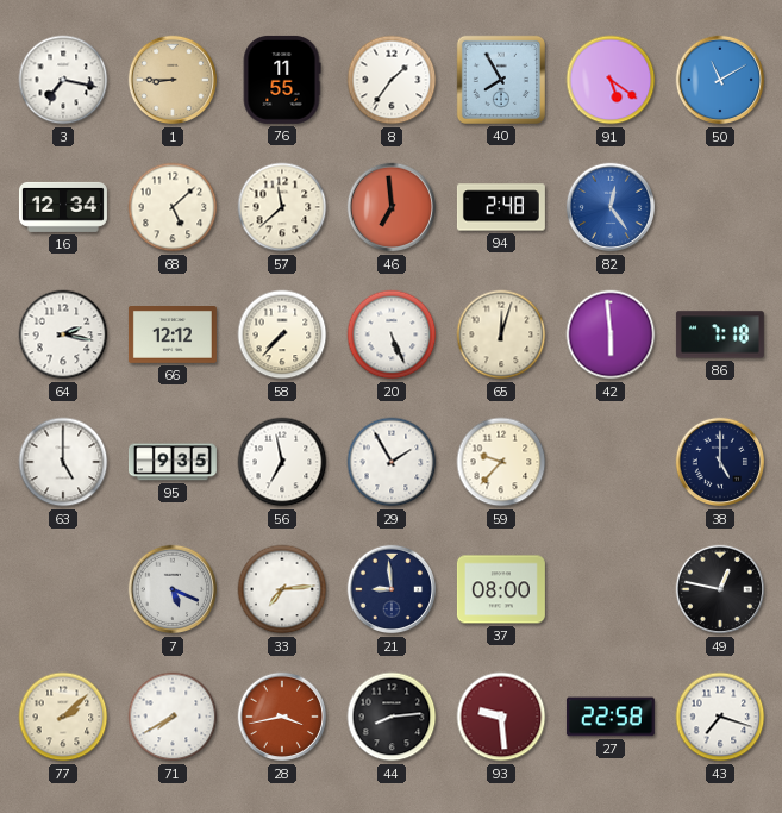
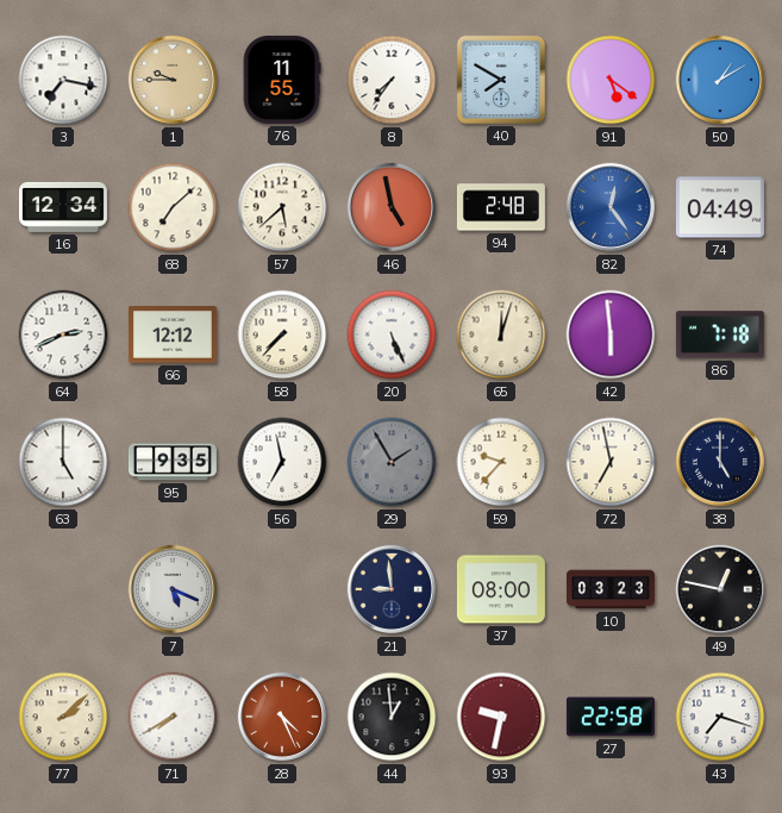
1: 8:45 -> 9:45
8: 1:36 -> 7:36
40: 7:55 -> 7:50
50: 11:10 -> 1:10
68: 5:08 -> 7:08
57: 11:38 -> 5:38
46: 6:59 -> 4:58
74: none -> 04:49
64: 2:17 -> 2:41
29 dial: white -> grey
72: none -> 6:58
33: 7:14 -> none
10: none -> 03:23
28: 3:43 -> 4:26
44: 8:14 -> 12:59
93: 9:29 -> 9:32
